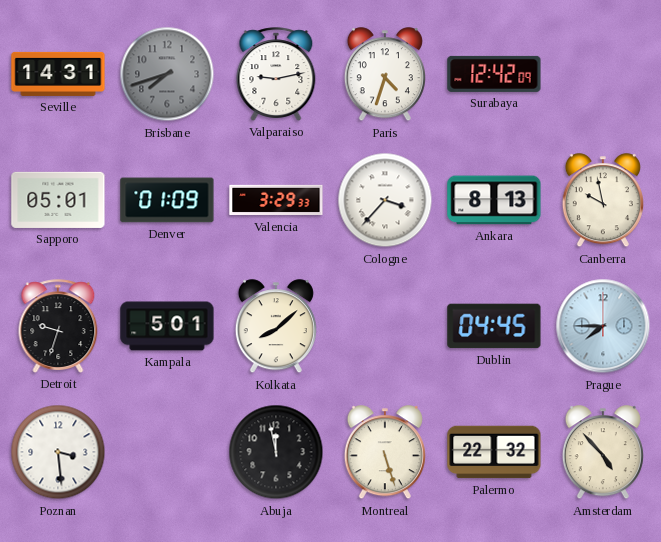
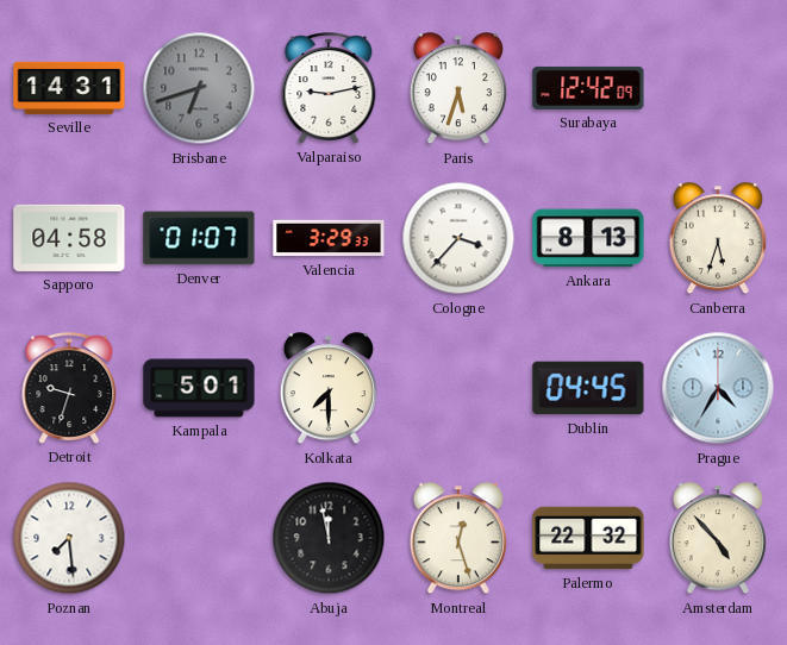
Brisbane: 7:42 -> 6:42
Paris: 4:33 -> 5:33
Sapporo: 05:01 -> 04:58
Denver: 01:09 -> 01:07
Canberra: 9:58 -> 5:33
Kolkata: 8:08 -> 7:30
Prague: 7:45 -> 4:35
Poznan: 3:29 -> 7:29
Montreal: 5:27 -> 12:27
